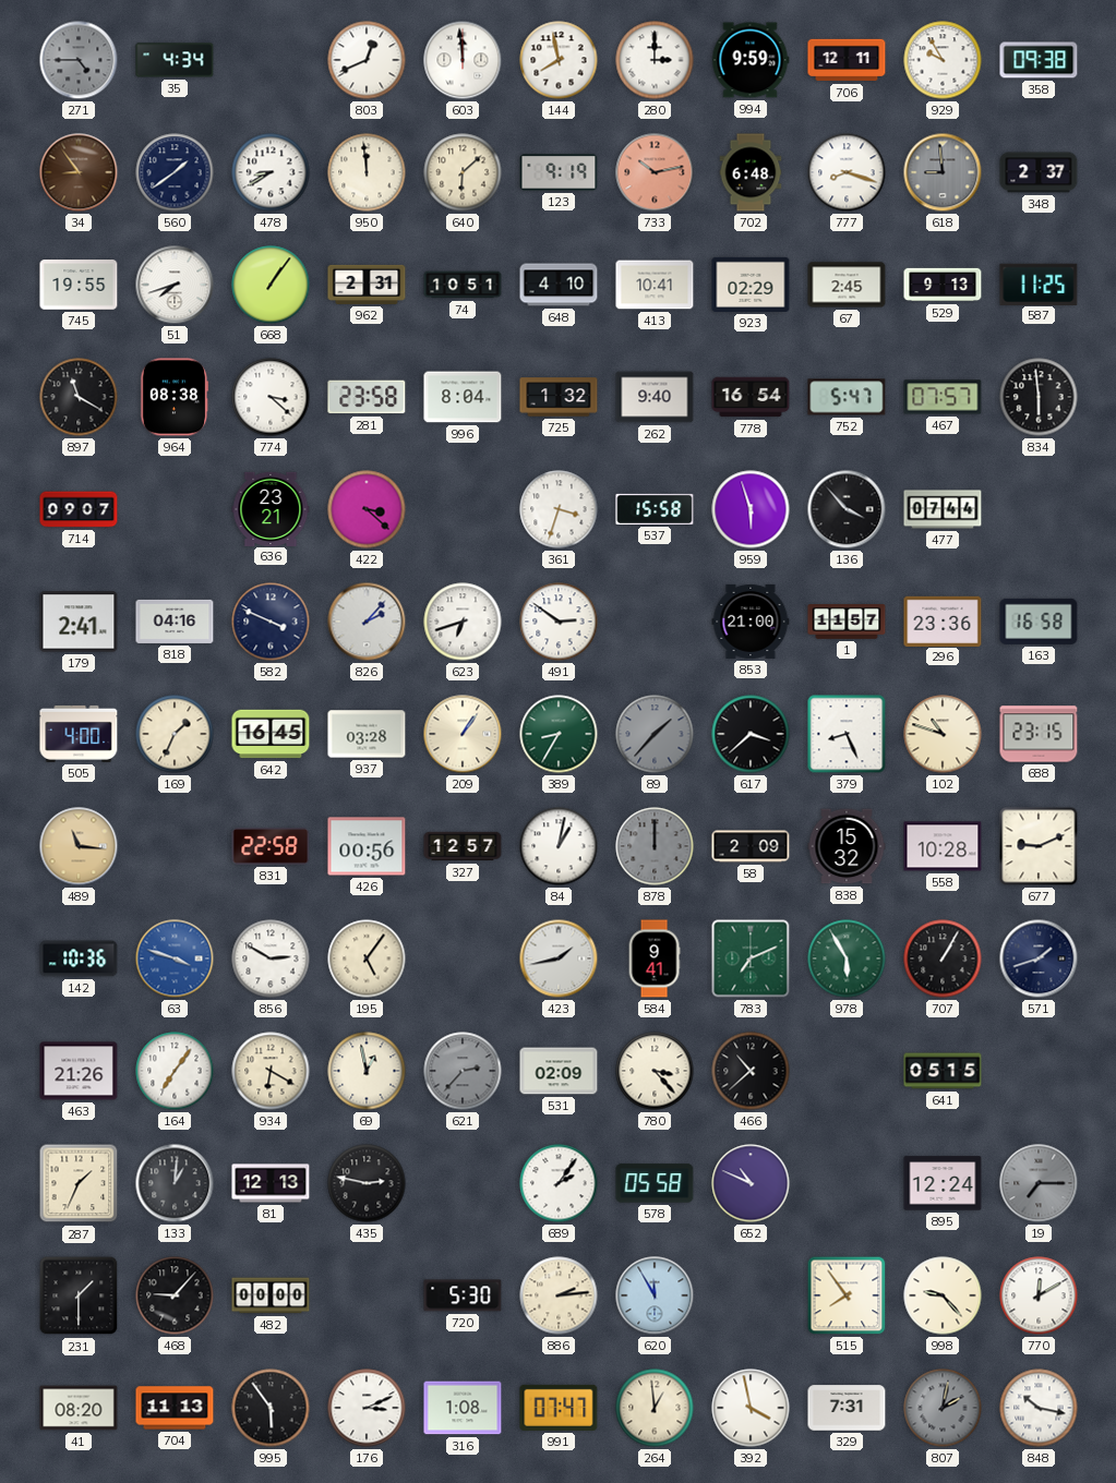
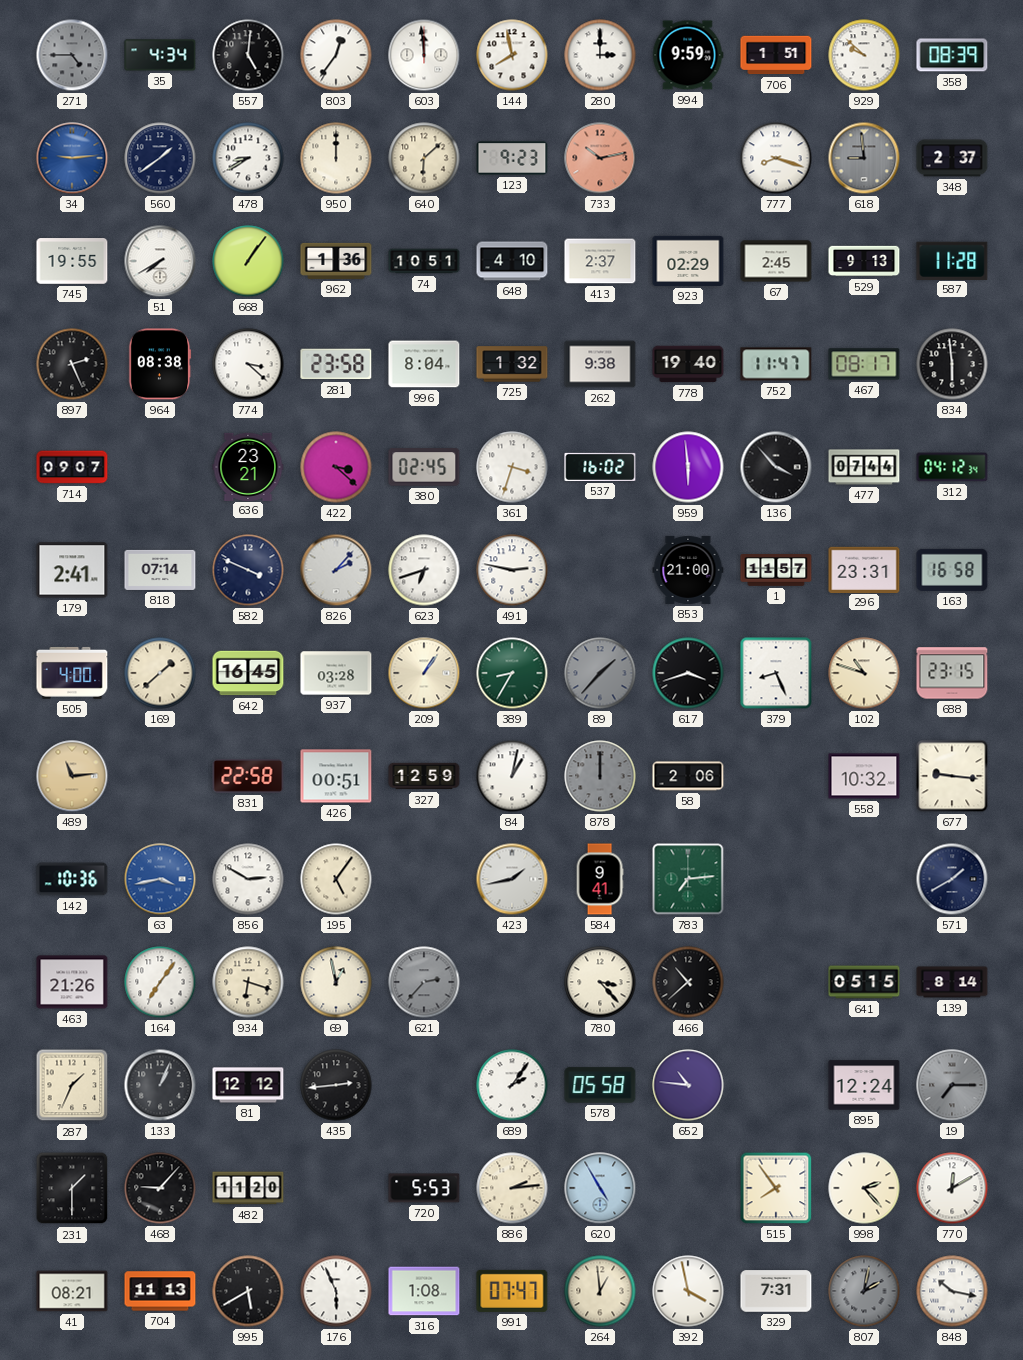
557: none -> 5:01
803: 12:41 -> 12:36
706: 12:11 -> 1:51
929: 9:55 -> 9:52
358: 09:38 -> 08:39
34: 8:54 -> 9:14
34 dial: brown -> blue
950: 11:59 -> 12:00
123: 9:19 -> 9:23
702: 6:48 -> none
51: 7:42 -> 7:40
962: 2:31 -> 1:36
413: 10:41 -> 2:37
587: 11:25 -> 11:28
897: 11:20 -> 2:26
262: 9:40 -> 9:38
778: 16:54 -> 19:40
752: 5:47 -> 11:47
467: 07:57 -> 08:17
380: none -> 02:45
537: 15:58 -> 16:02
959: 5:57 -> 5:59
312: none -> 04:12
818: 04:16 -> 07:14
491: 2:51 -> 2:47
296: 23:36 -> 23:31
169: 1:34 -> 1:38
617: 3:38 -> 3:42
489: 11:16 -> 11:14
426: 00:56 -> 00:51
327: 12:57 -> 12:59
58: 2:09 -> 2:06
838: 15:32 -> none
558: 10:28 -> 10:32
677: 9:11 -> 9:16
63: 3:48 -> 3:43
783: 7:11 -> 7:14
978: 5:55 -> none
707: 1:05 -> none
571: 1:42 -> 1:40
934: 6:20 -> 6:18
531: 02:09 -> none
139: none -> 8:14
133: 1:01 -> 1:04
81: 12:13 -> 12:12
435: 2:47 -> 2:44
652: 10:49 -> 10:46
482: 00:00 -> 11:20
720: 5:30 -> 5:53
620: 11:55 -> 4:55
998: 9:23 -> 2:23
41: 08:20 -> 08:21
995: 5:54 -> 5:40
176: 3:11 -> 5:56
